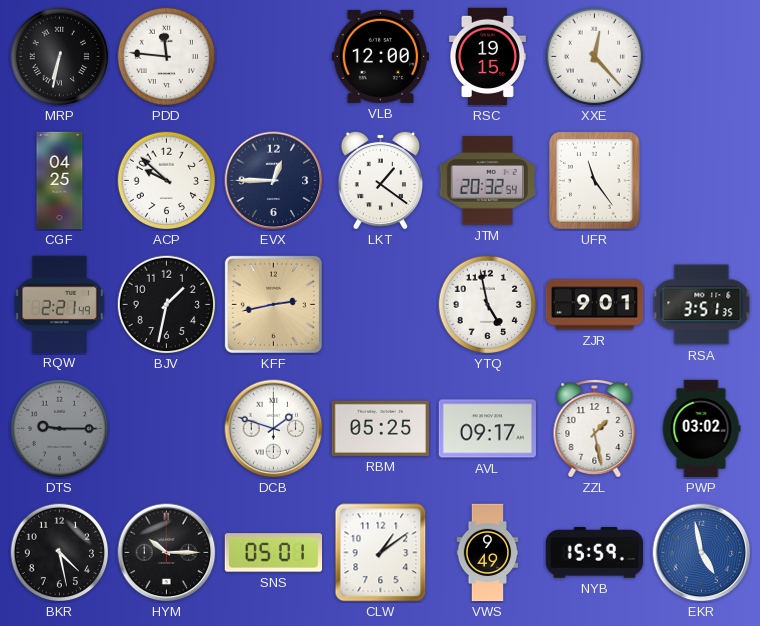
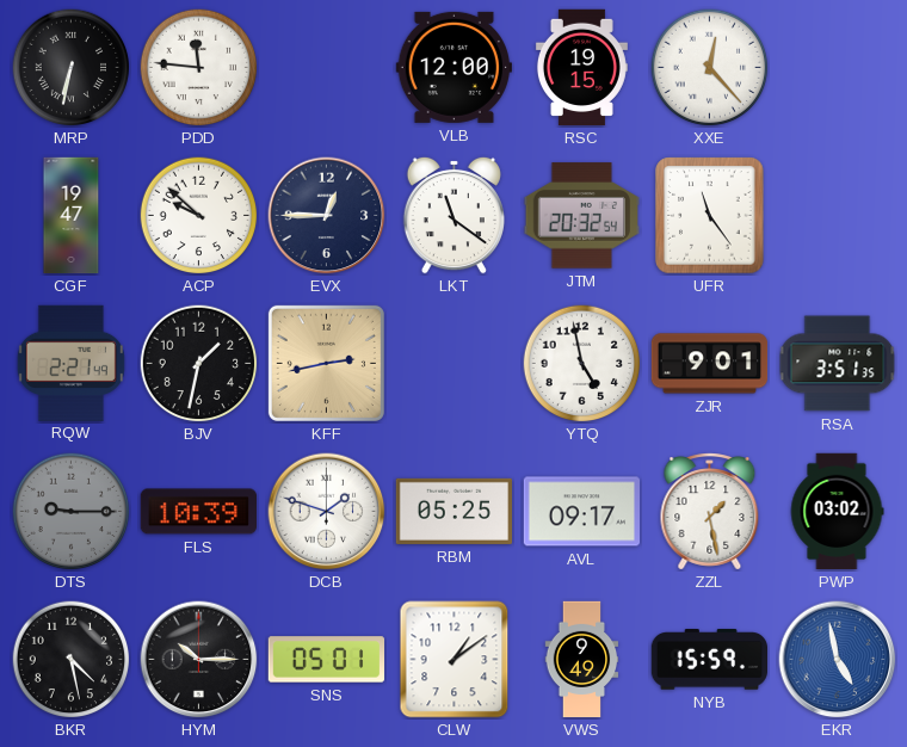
CGF: 04:25 -> 19:47
LKT: 1:21 -> 11:21
FLS: none -> 10:39
